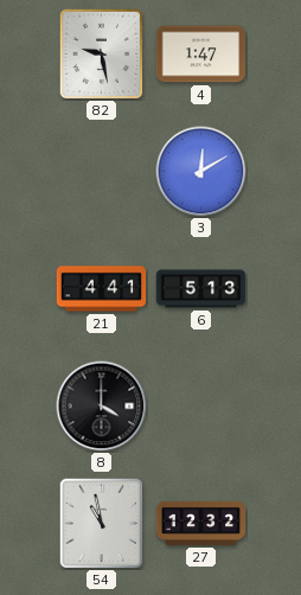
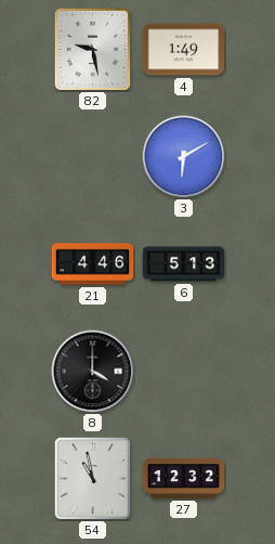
4: 1:47 -> 1:49
3: 12:10 -> 6:10
21: 4:41 -> 4:46
